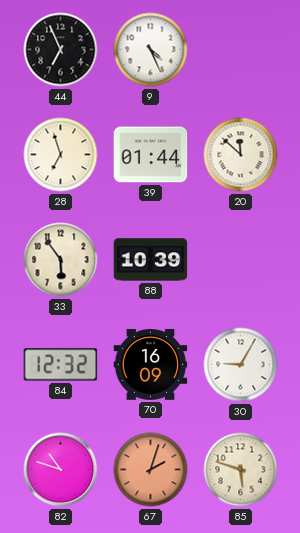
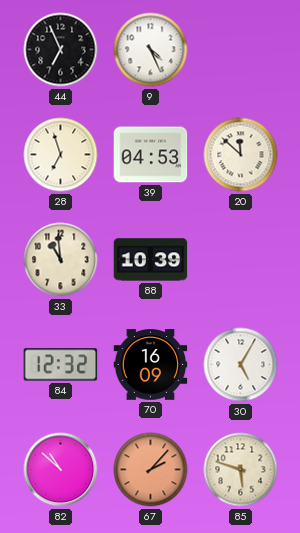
39: 01:44 -> 04:53
33: 5:54 -> 10:59
30: 9:05 -> 5:05
82: 10:48 -> 10:52
67: 2:03 -> 2:07
